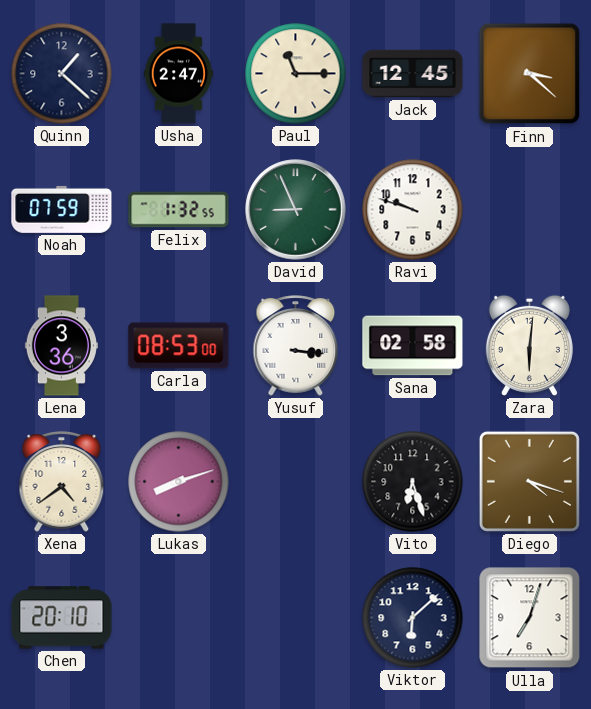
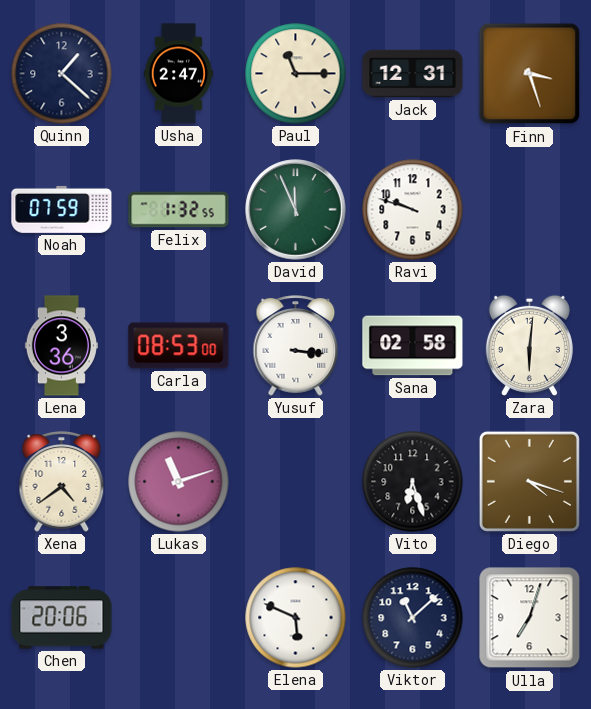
Jack: 12:45 -> 12:31
Finn: 3:22 -> 3:27
David: 8:56 -> 11:56
Lukas: 8:12 -> 11:12
Chen: 20:10 -> 20:06
Elena: none -> 5:49
Viktor: 6:08 -> 11:08
